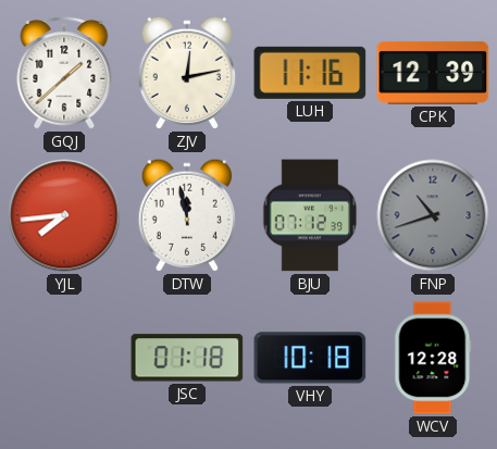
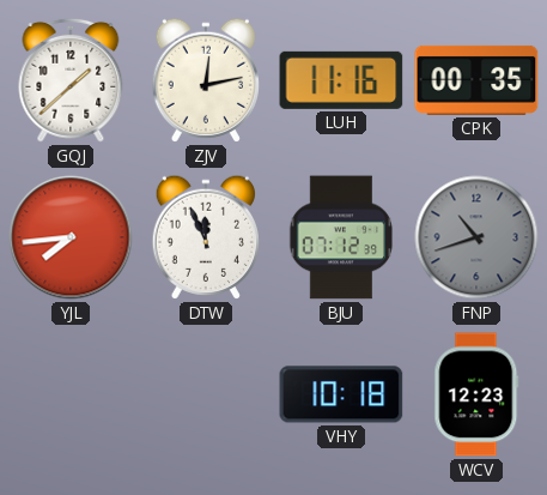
CPK: 12:39 -> 00:35
DTW: 11:58 -> 11:56
JSC: 01:18 -> none
WCV: 12:28 -> 12:23
